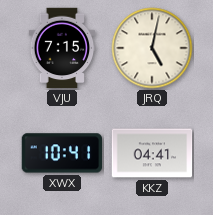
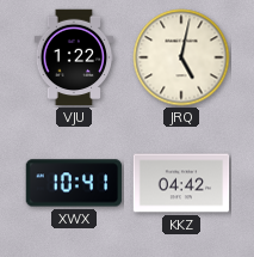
VJU: 7:15 -> 1:22
KKZ: 04:41 -> 04:42
